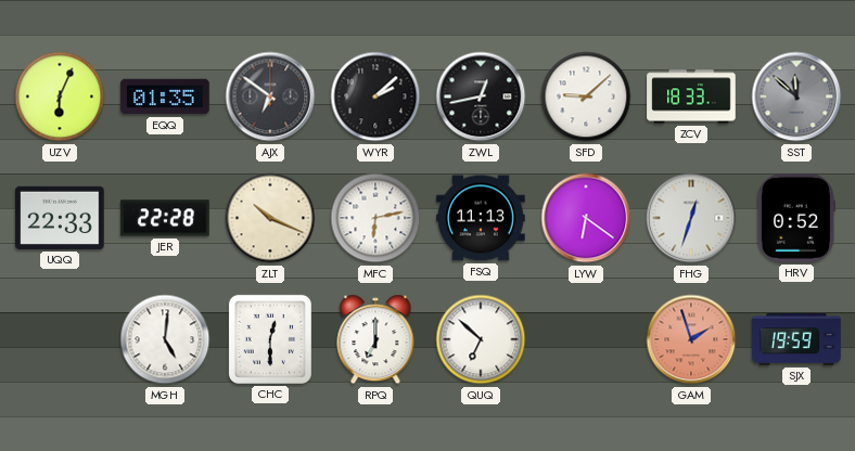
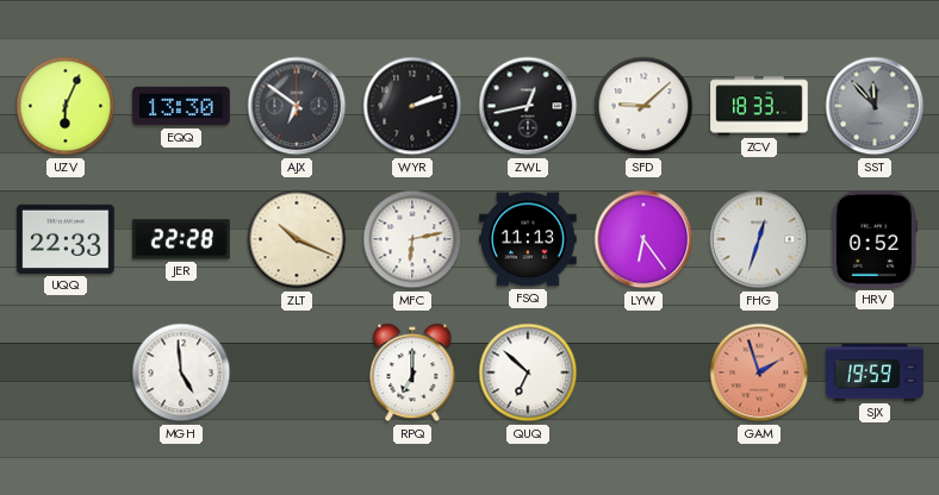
EQQ: 01:35 -> 13:30
WYR: 2:08 -> 2:12
SST: 11:52 -> 11:53
LYW: 6:21 -> 6:24
MGH: 5:01 -> 4:59
CHC: 12:30 -> none
